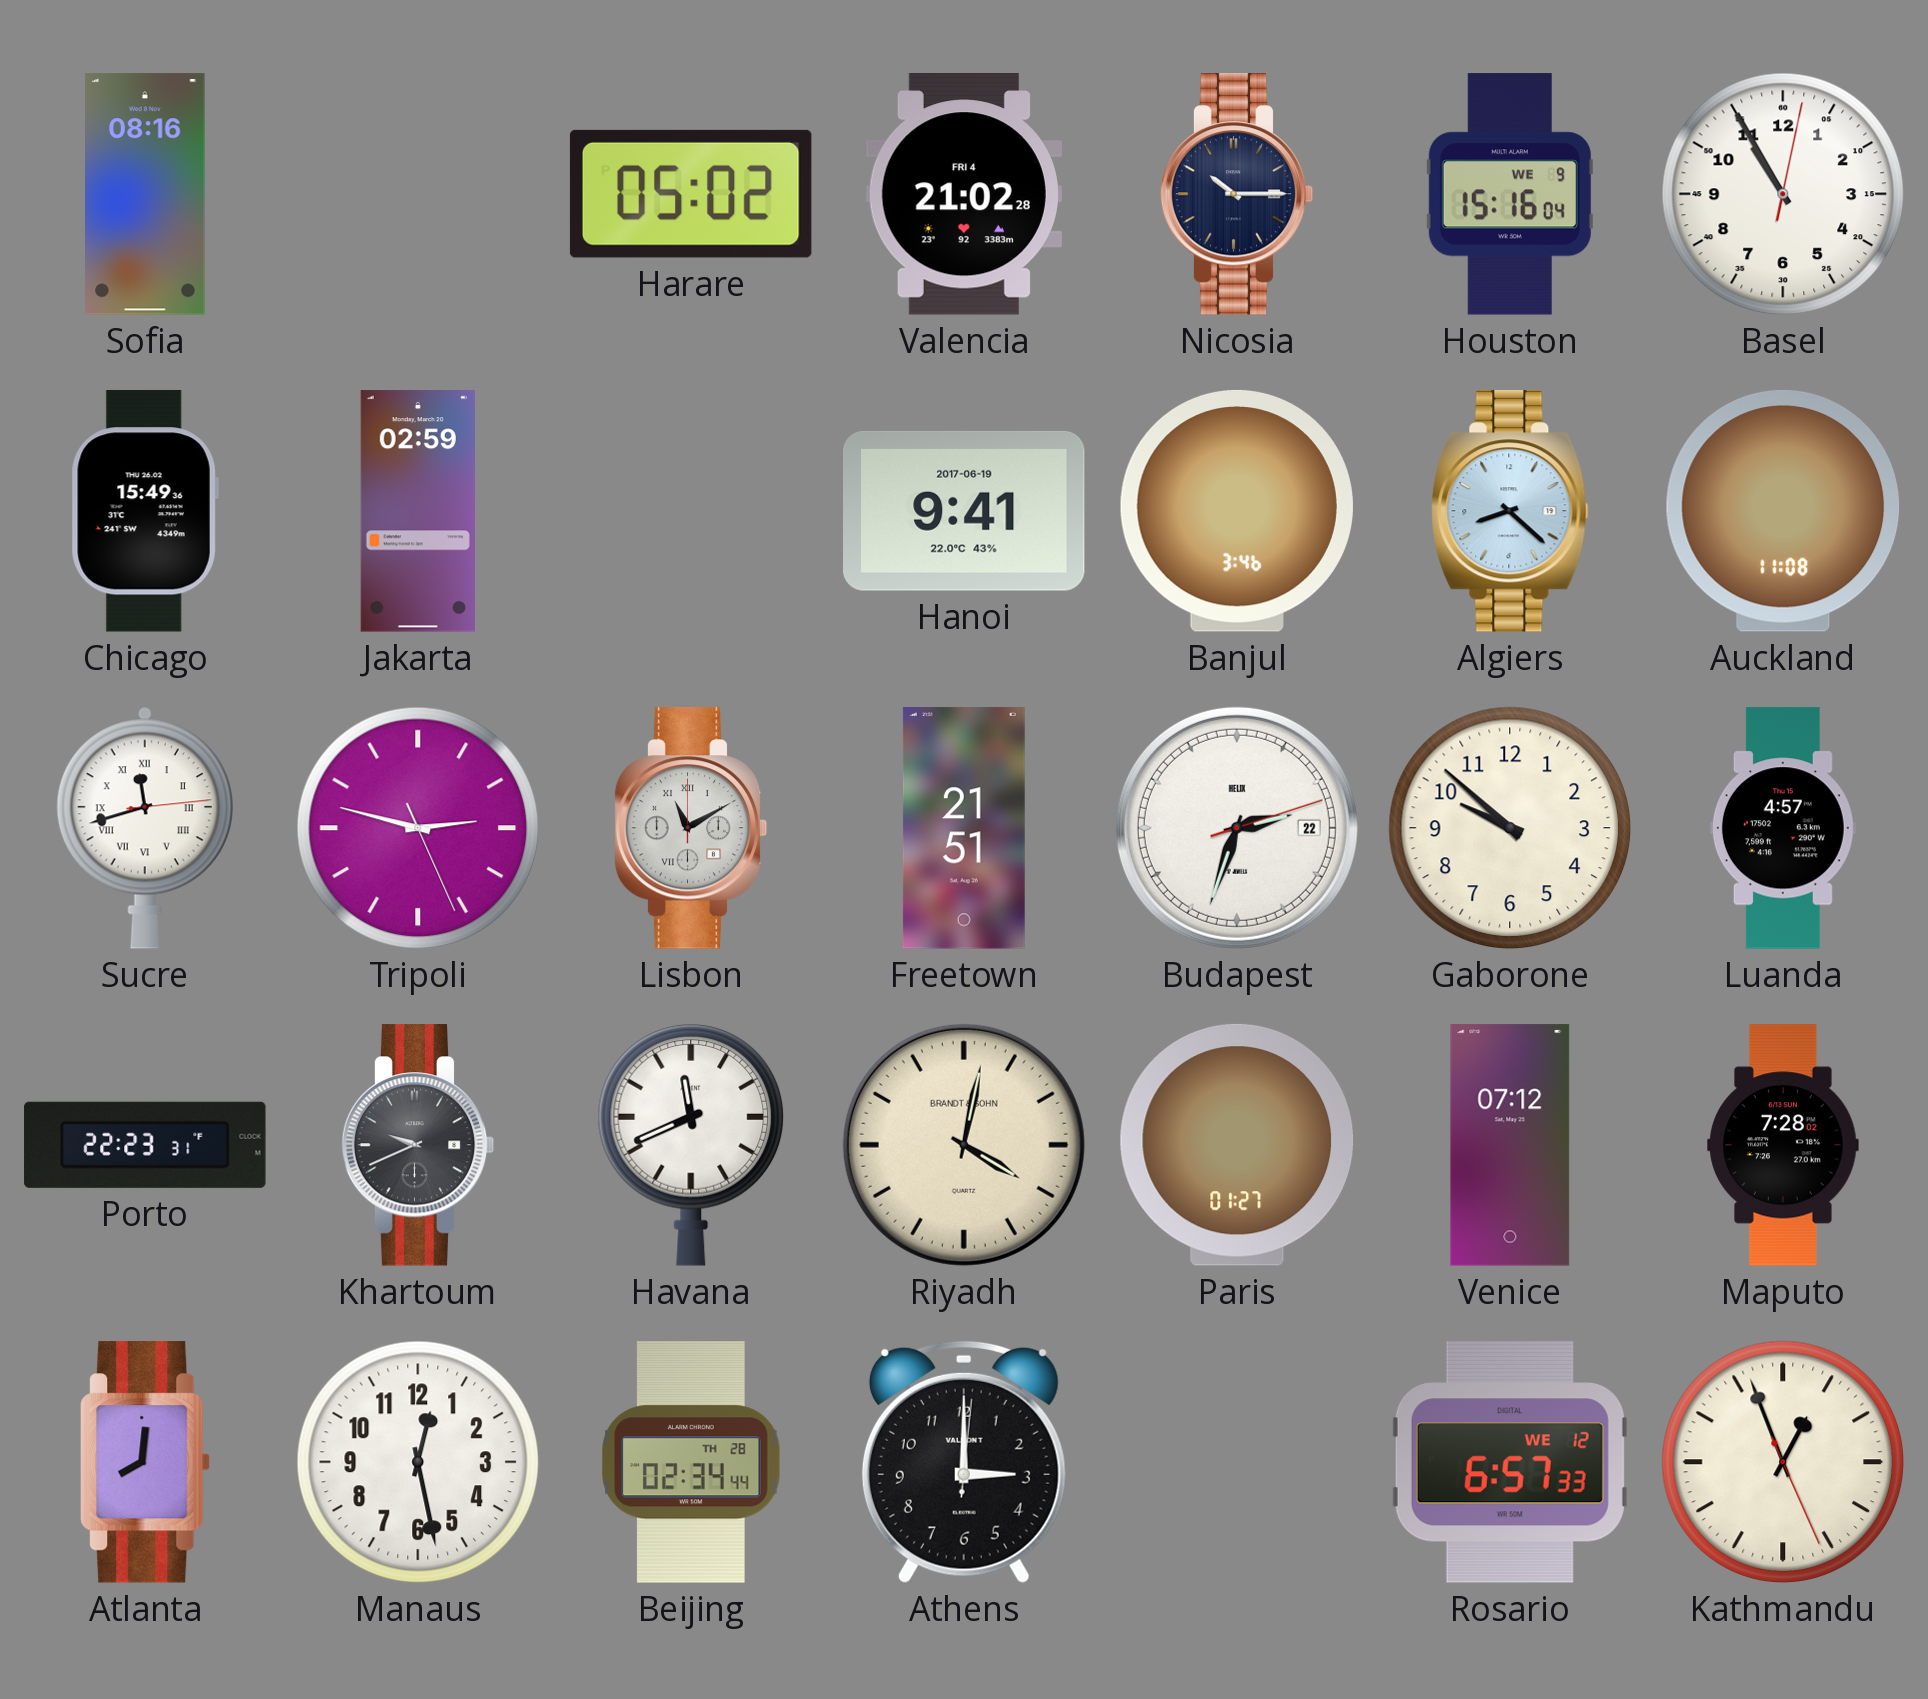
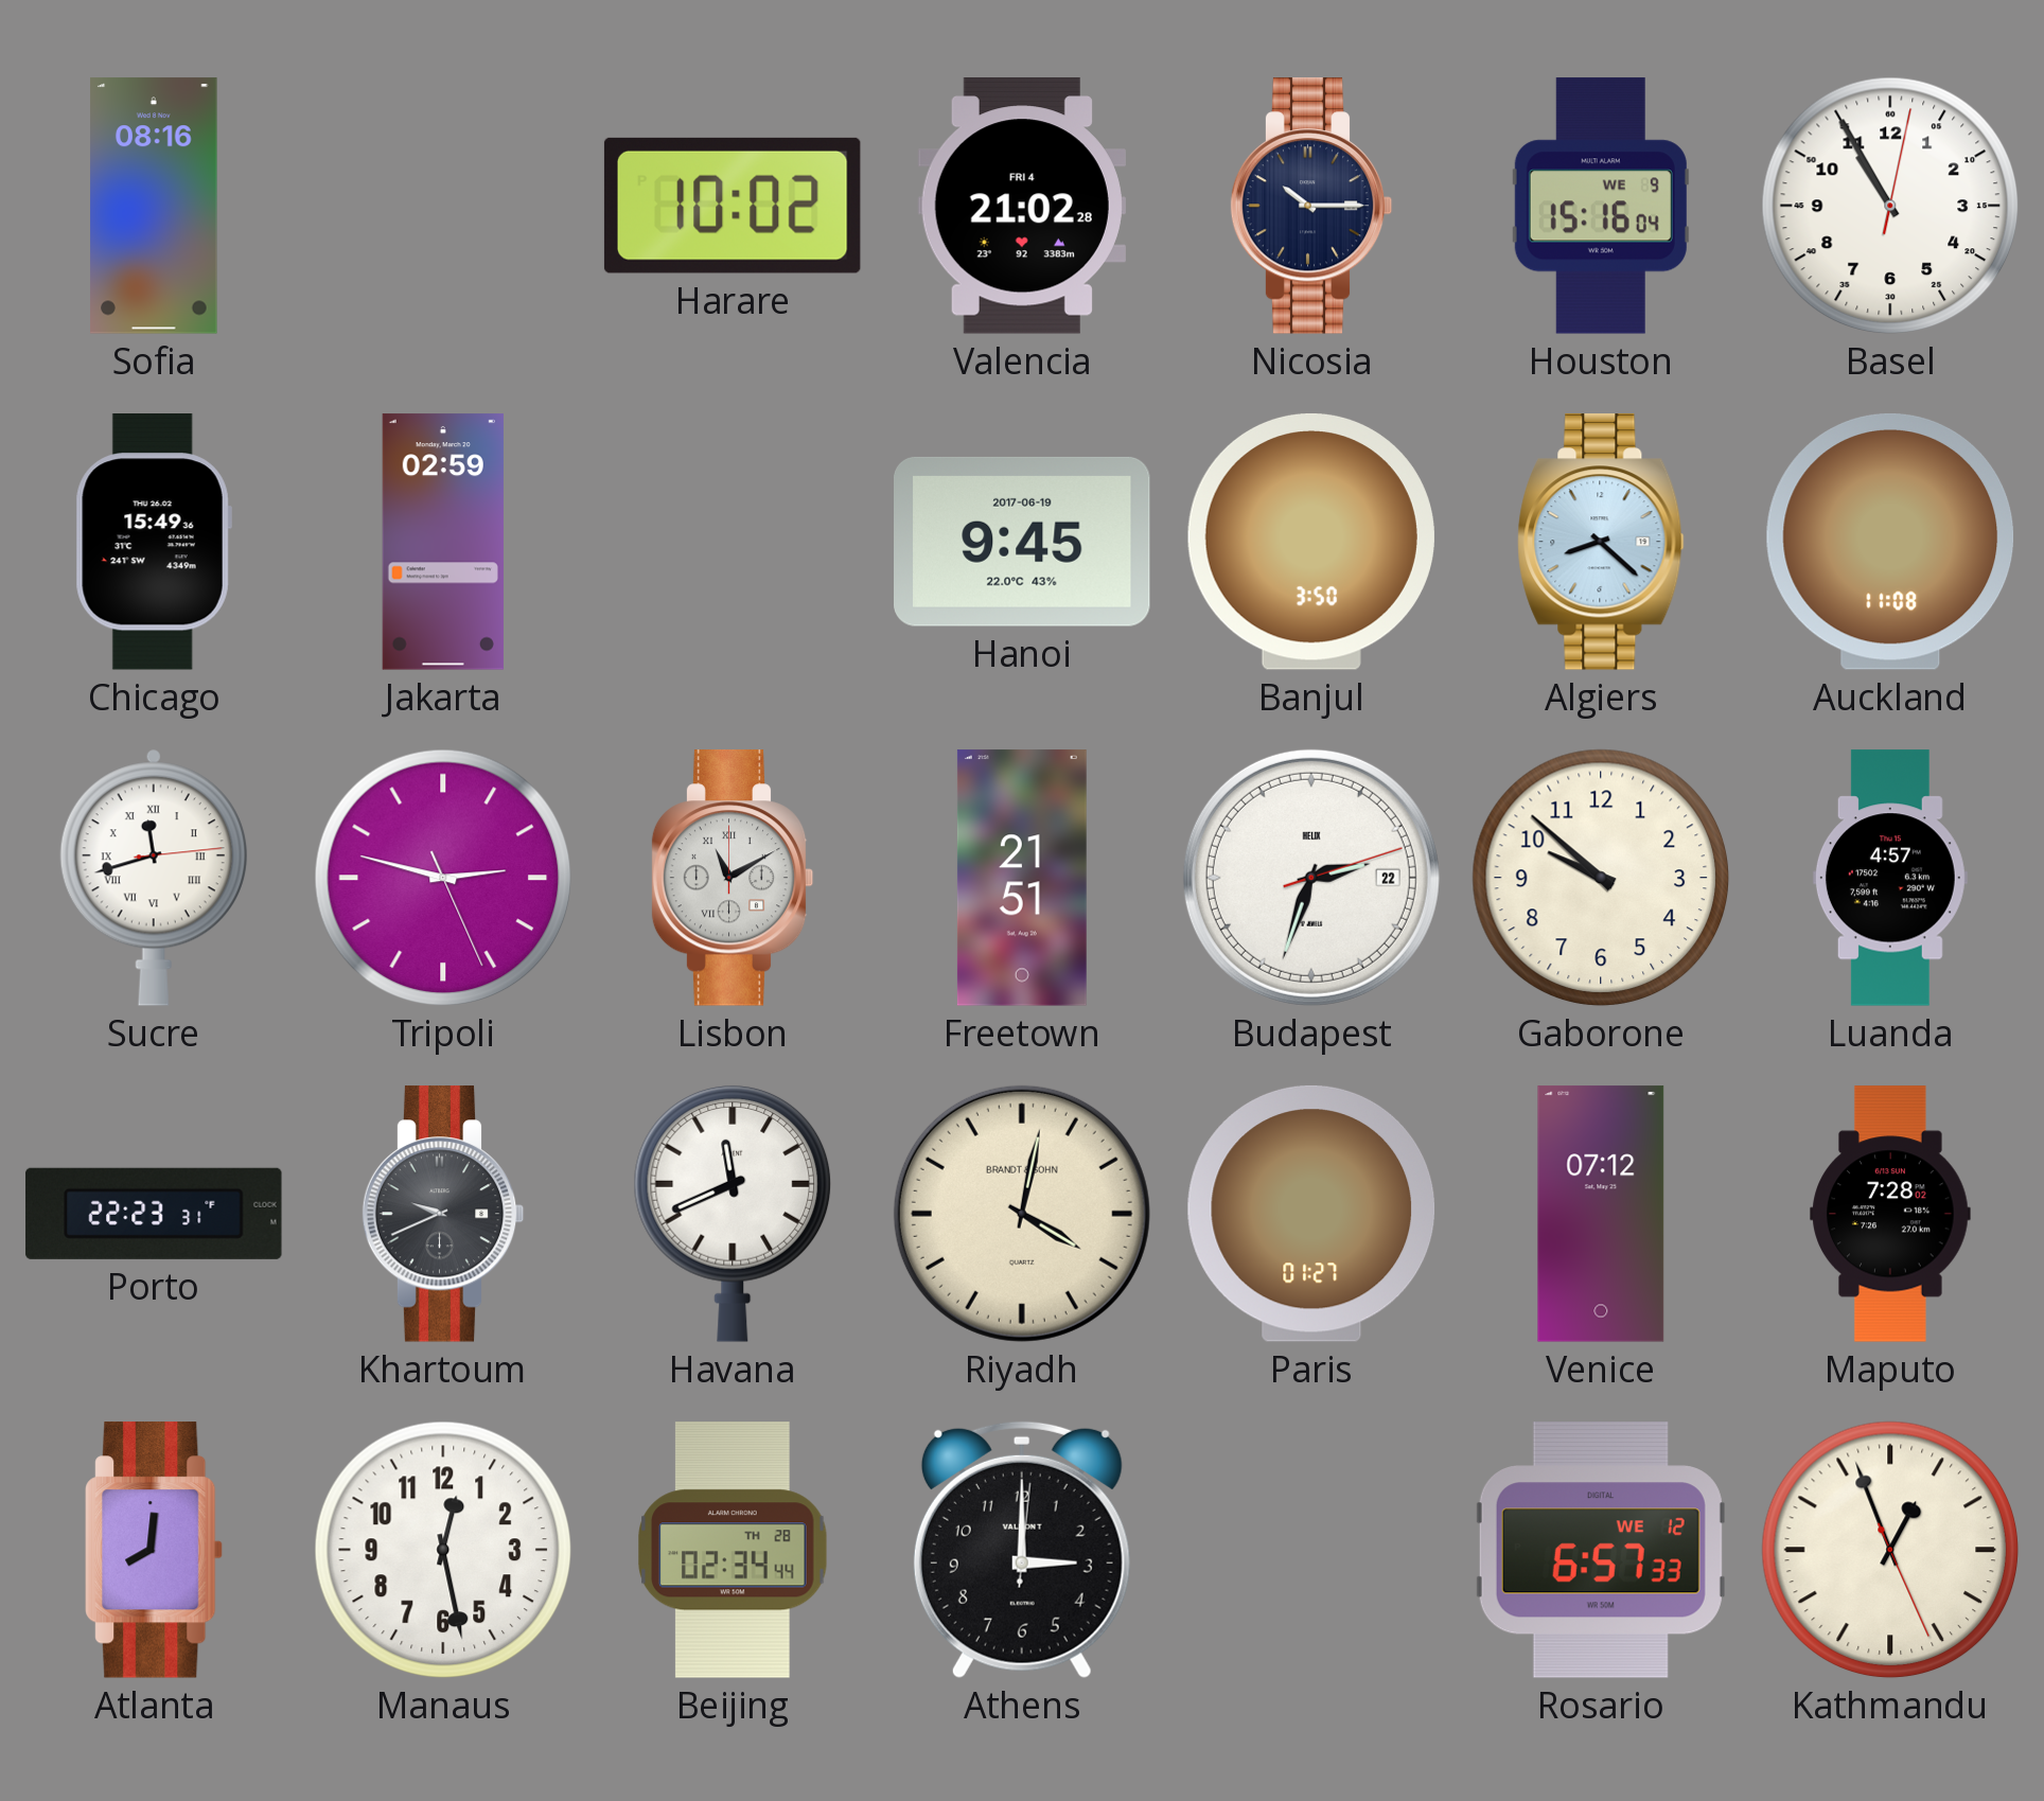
Harare: 05:02 -> 10:02
Hanoi: 9:41 -> 9:45
Banjul: 3:46 -> 3:50
